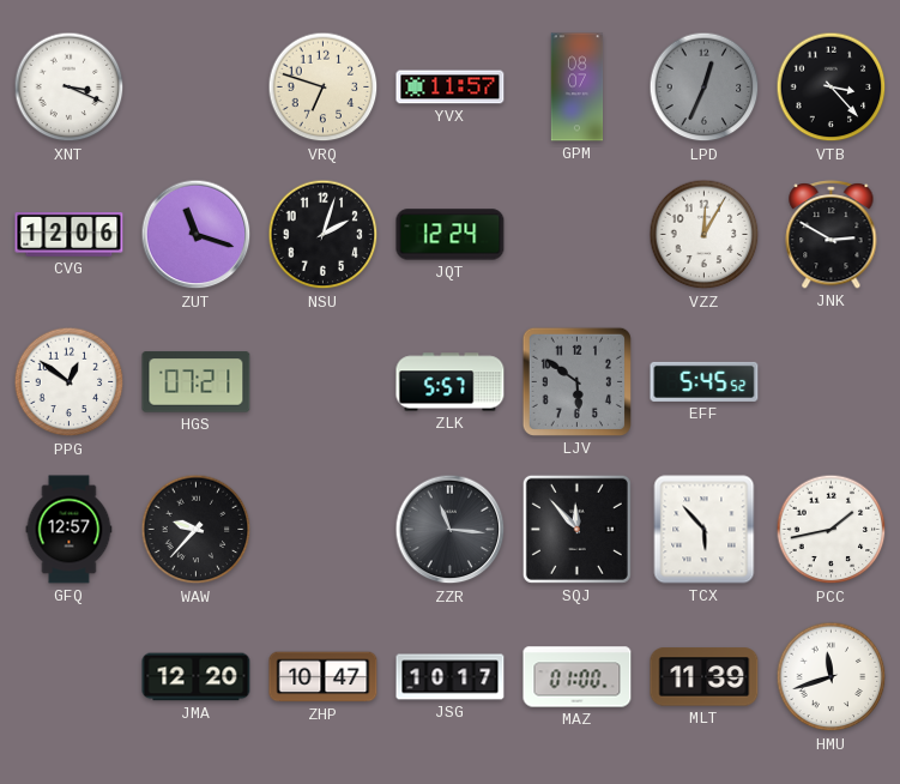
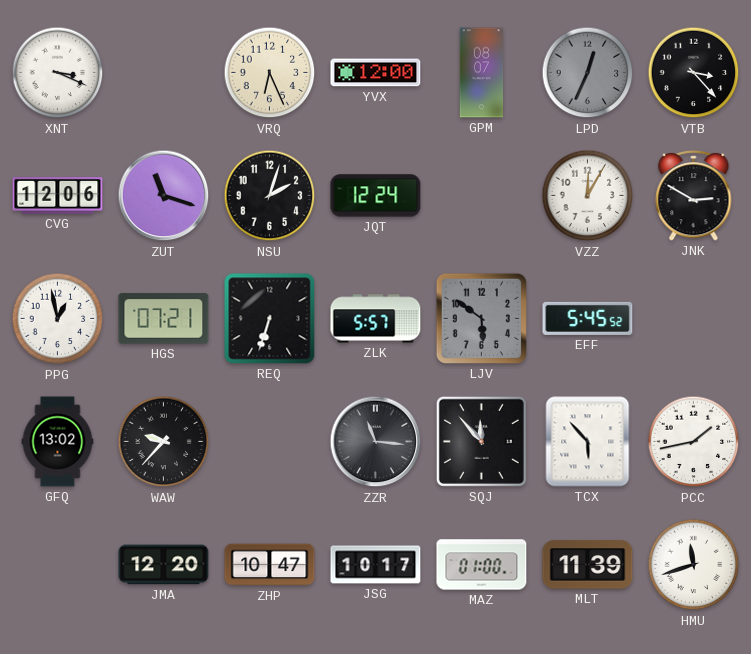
VRQ: 6:48 -> 6:26
YVX: 11:57 -> 12:00
PPG: 12:51 -> 12:58
REQ: none -> 6:33
GFQ: 12:57 -> 13:02
